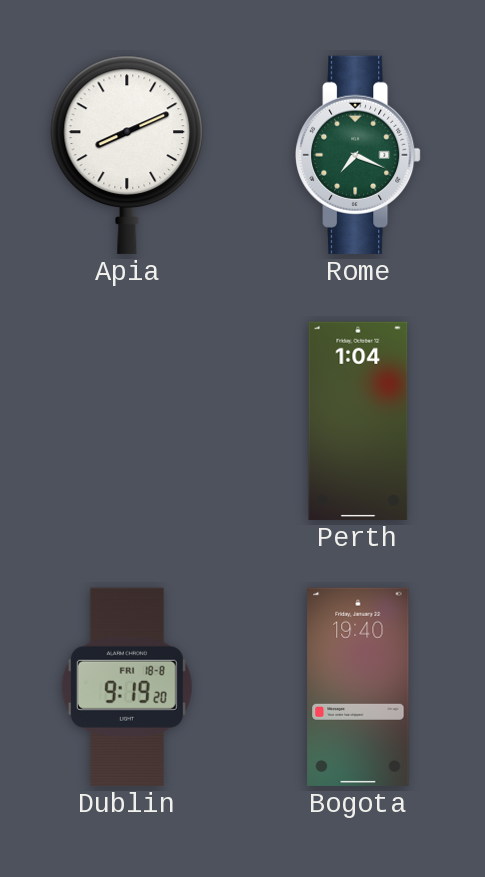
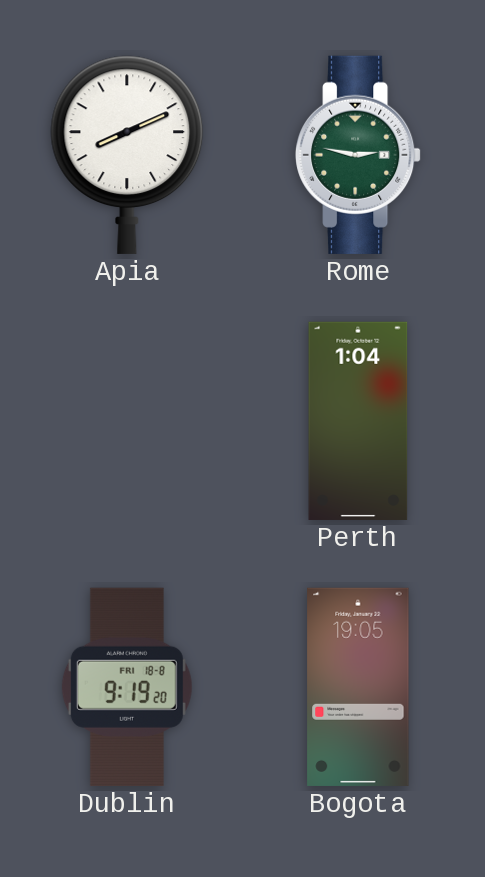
Rome: 7:19 -> 2:47
Bogota: 19:40 -> 19:05
